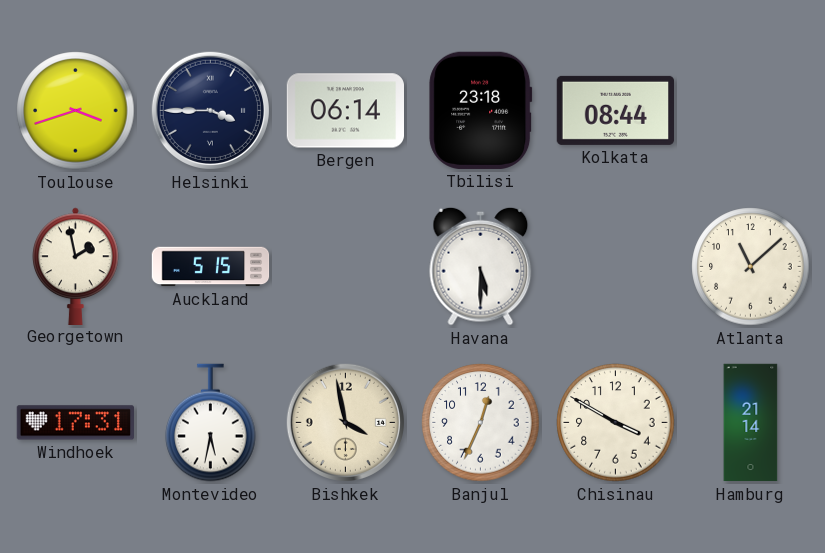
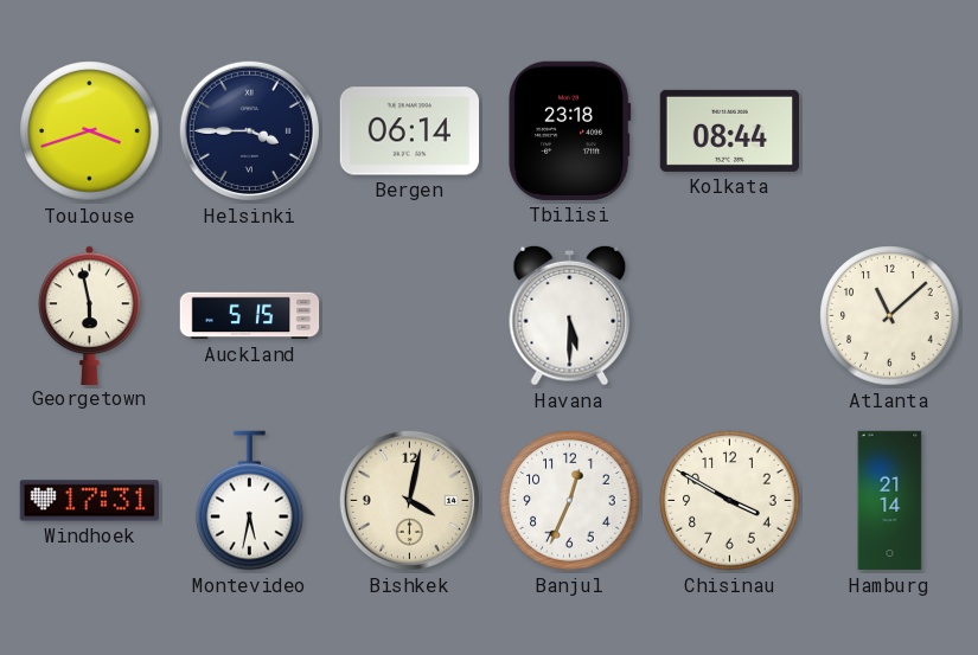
Georgetown: 1:58 -> 5:58
Bishkek: 3:58 -> 4:02
